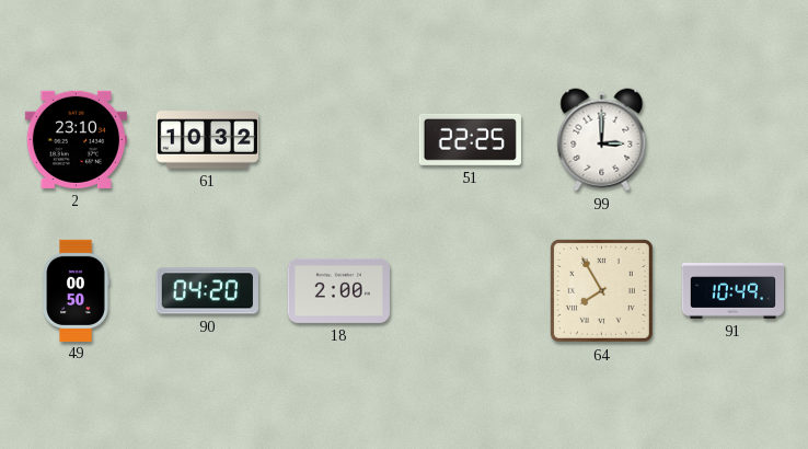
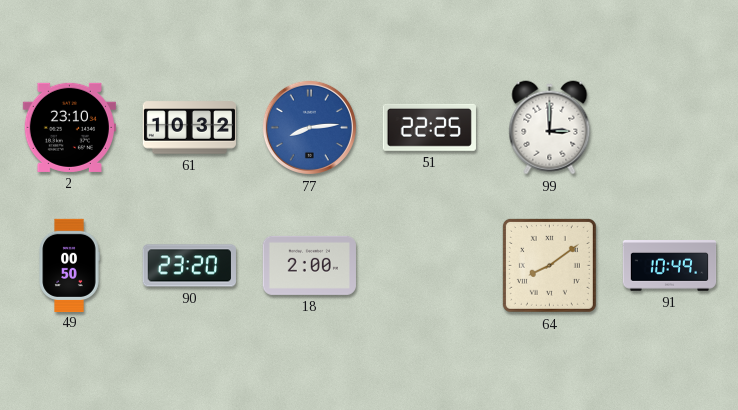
77: none -> 8:14
90: 04:20 -> 23:20
64: 7:55 -> 8:09
